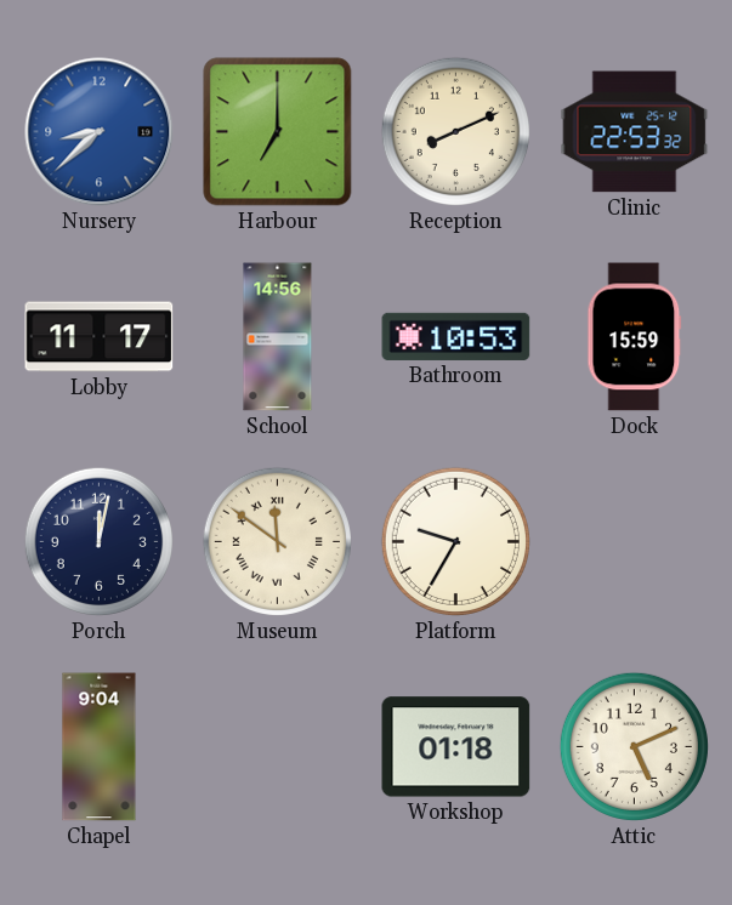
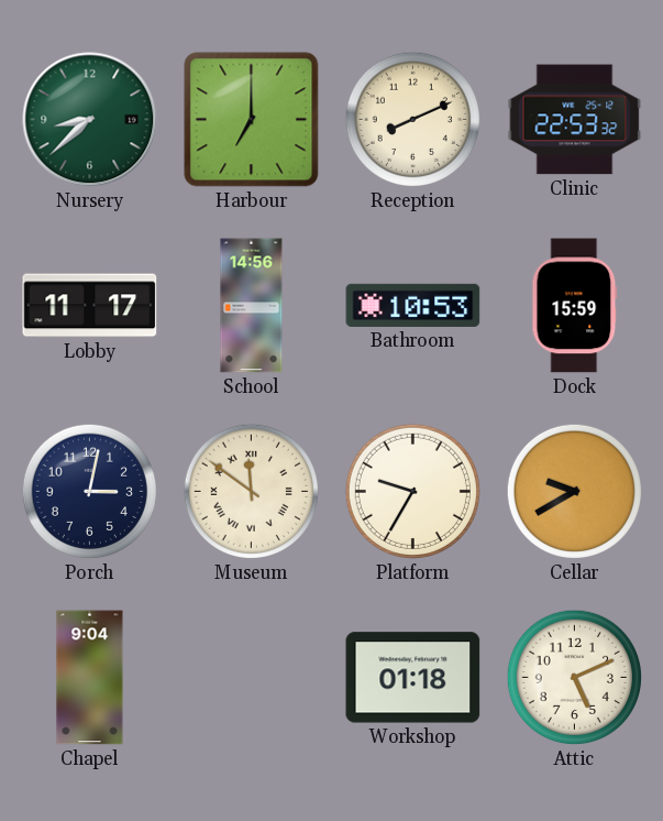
Nursery dial: blue -> green
Porch: 12:02 -> 3:02
Cellar: none -> 9:40
